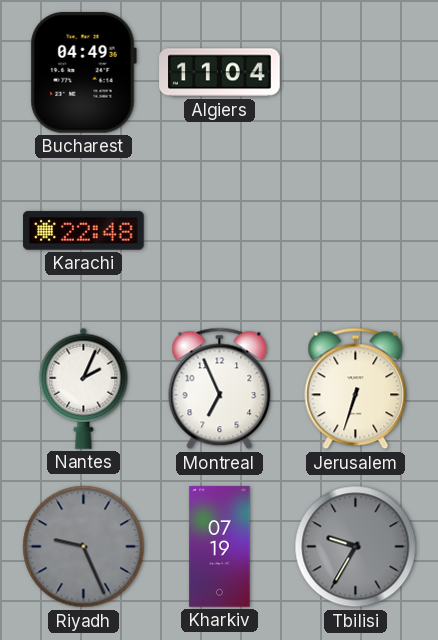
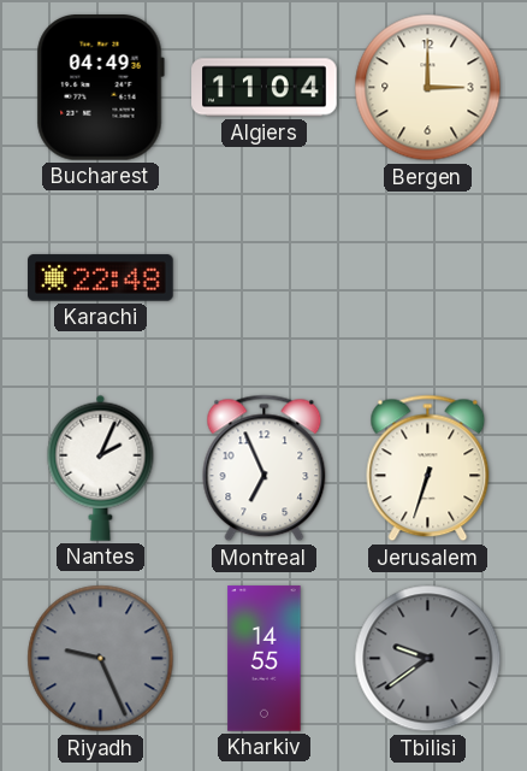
Bergen: none -> 3:00
Kharkiv: 07:19 -> 14:55
Tbilisi: 9:35 -> 9:39
